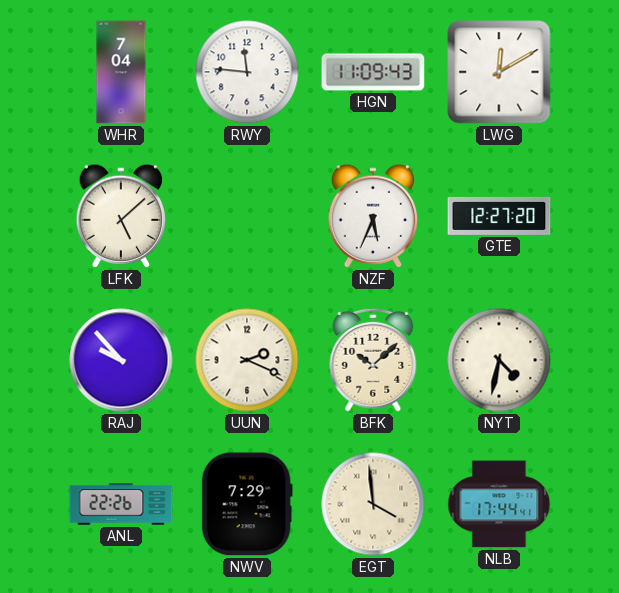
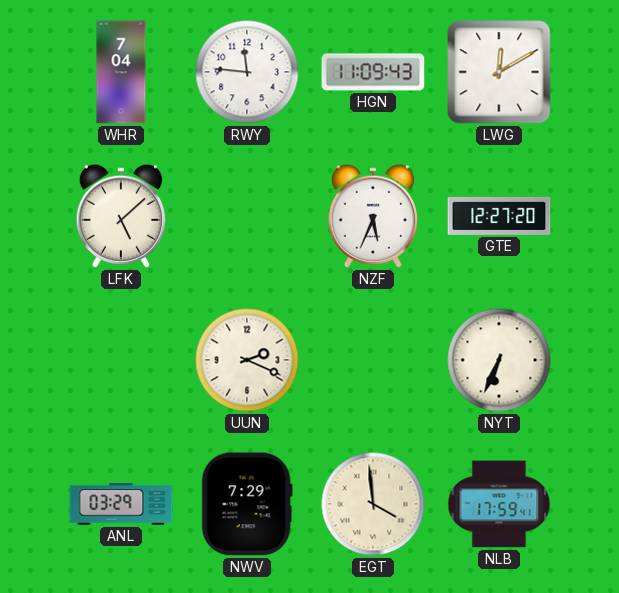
RAJ: 9:53 -> none
BFK: 10:08 -> none
NYT: 4:32 -> 6:34
ANL: 22:26 -> 03:29
NLB: 17:44 -> 17:59
